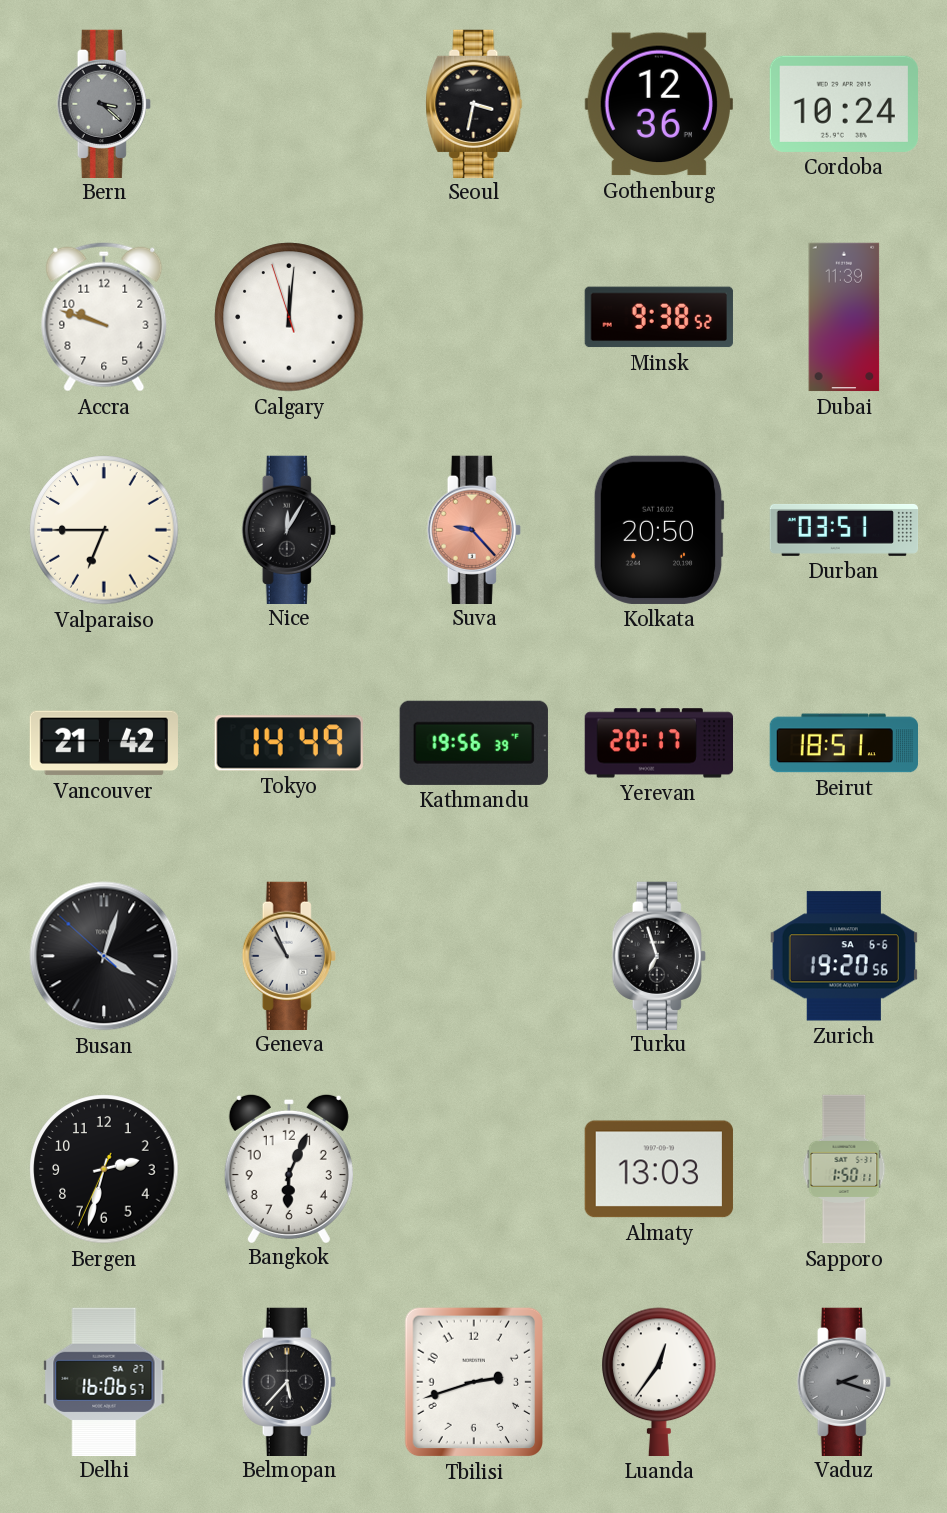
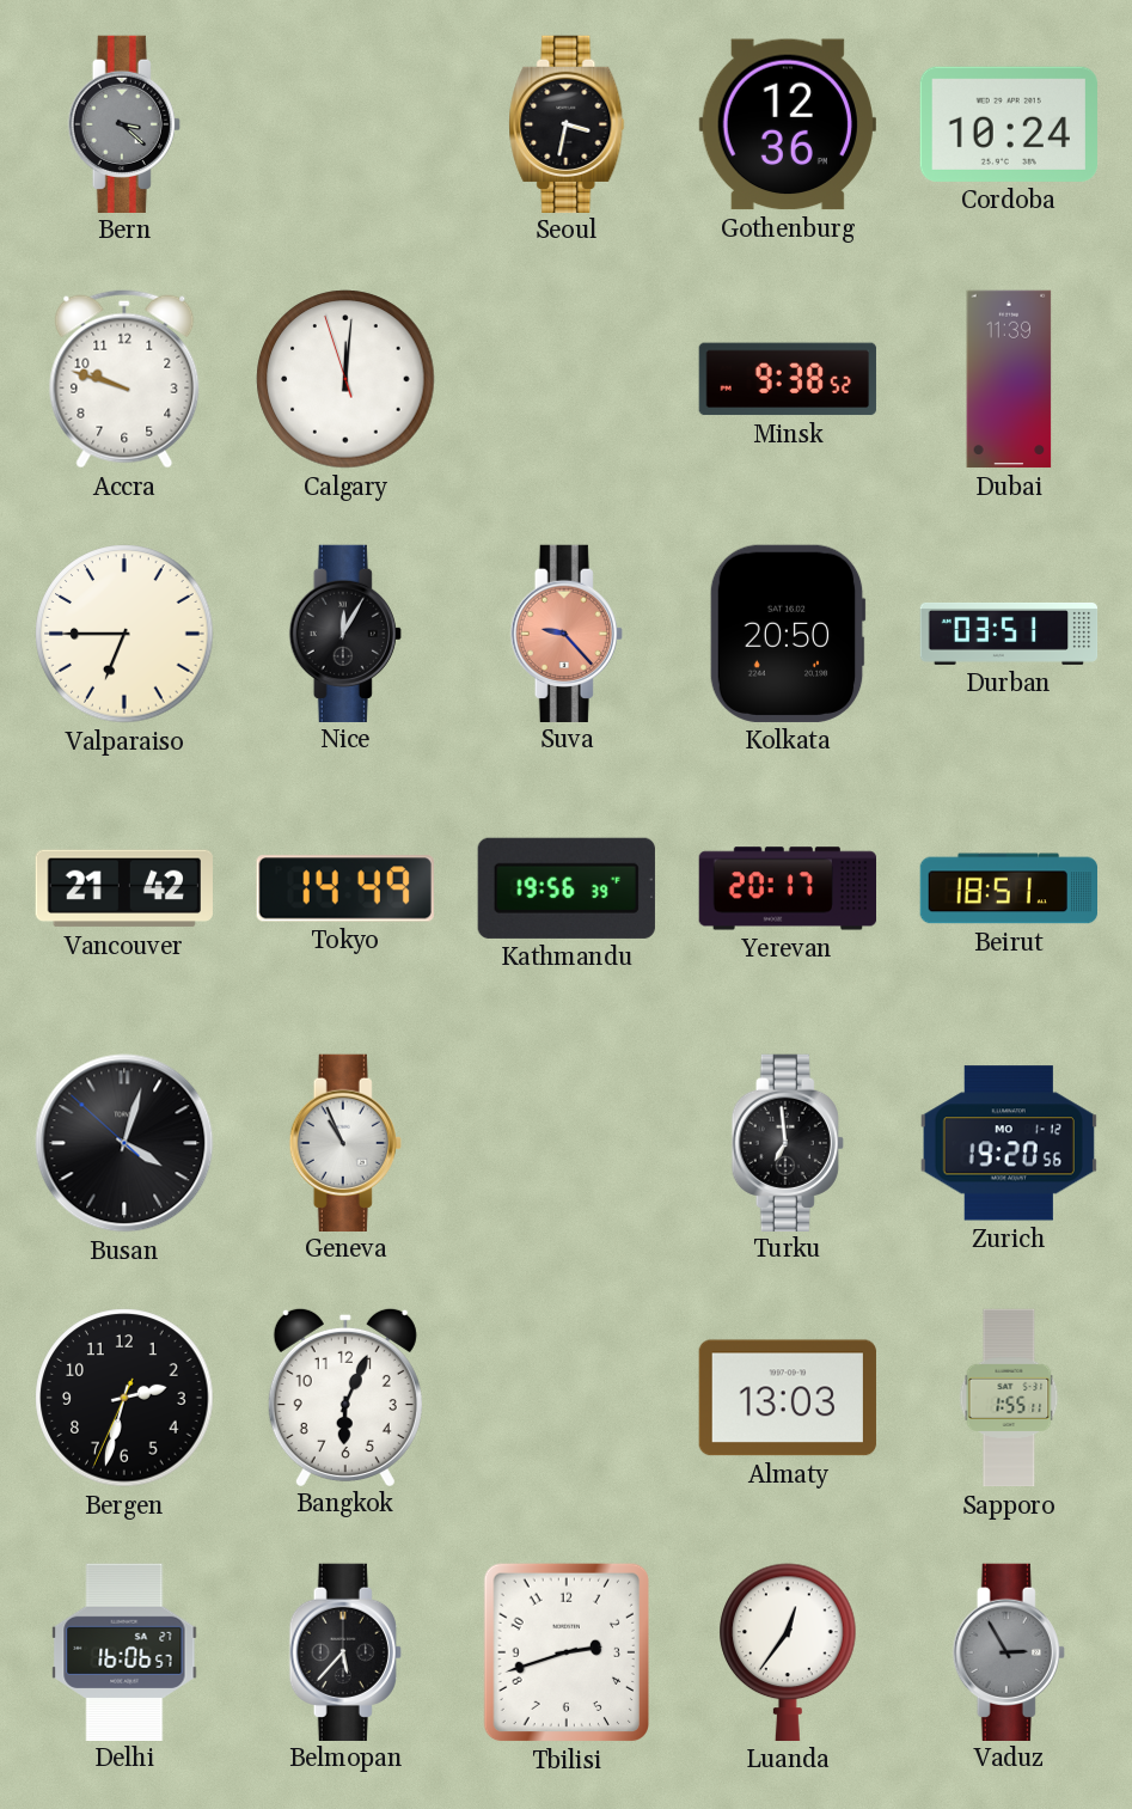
Turku: 6:57 -> 6:59
Zurich date: SA 6-6 -> MO 1-12
Sapporo: 1:50 -> 1:55
Vaduz: 2:18 -> 2:55
